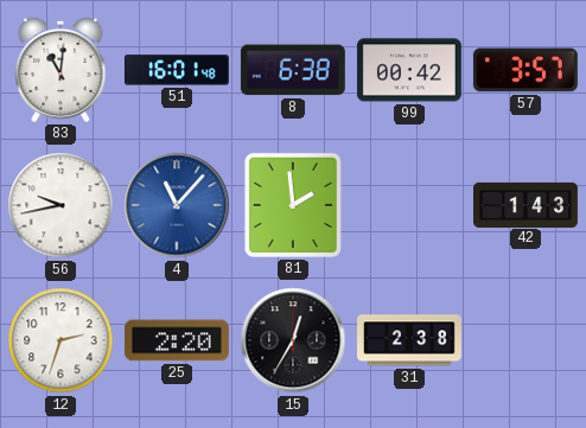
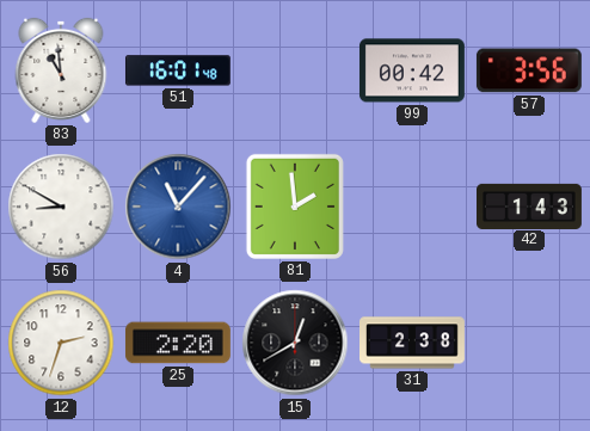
83: 11:01 -> 10:59
8: 6:38 -> none
57: 3:57 -> 3:56
56: 9:43 -> 8:50
15: 12:35 -> 12:40
